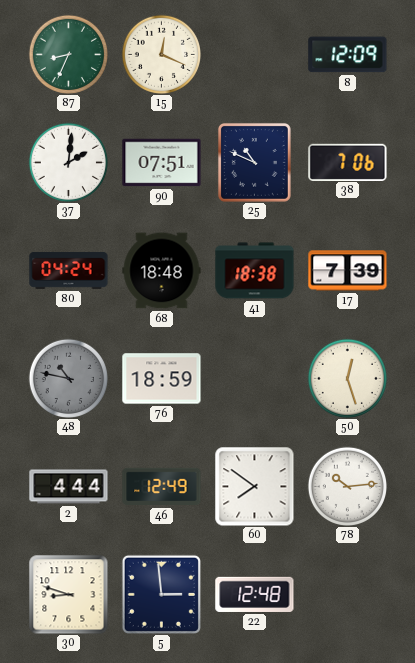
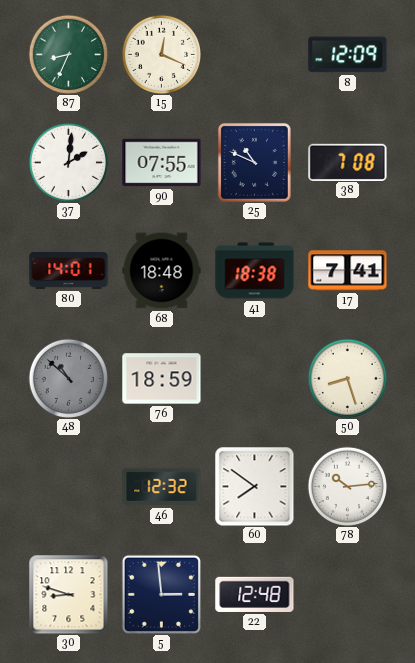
90: 07:51 -> 07:55
38: 7:06 -> 7:08
80: 04:24 -> 14:01
17: 7:39 -> 7:41
48: 10:47 -> 10:52
50: 12:27 -> 8:27
2: 4:44 -> none
46: 12:49 -> 12:32
